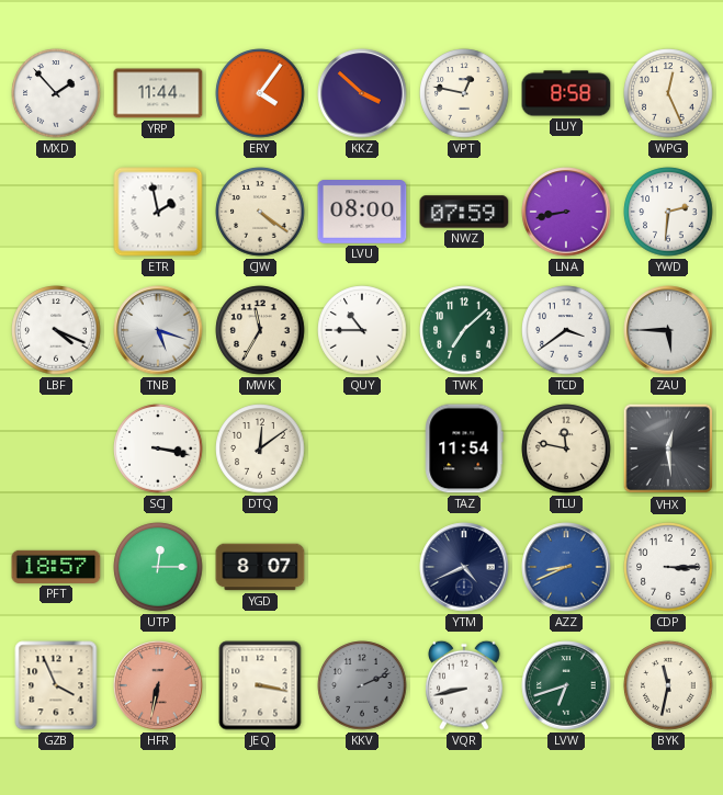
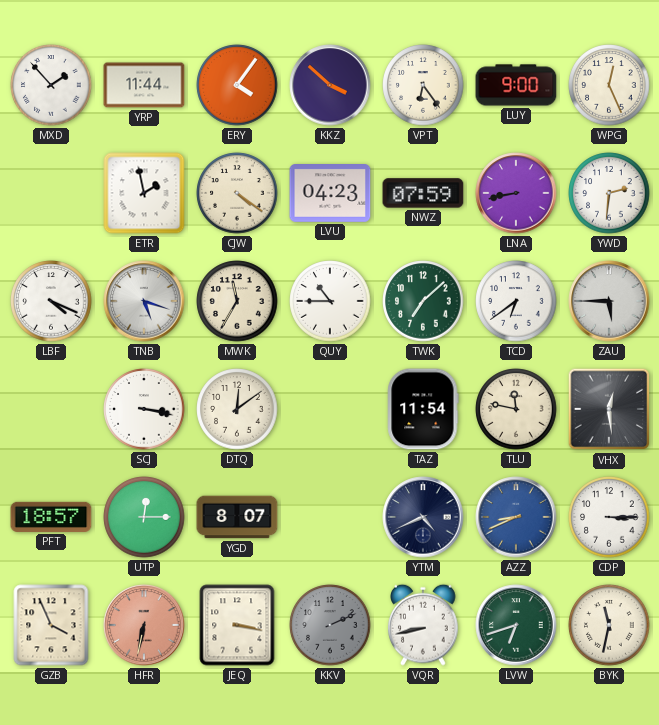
VPT: 12:47 -> 6:24
LUY: 8:58 -> 9:00
LVU: 08:00 -> 04:23
TCD: 3:39 -> 6:39
